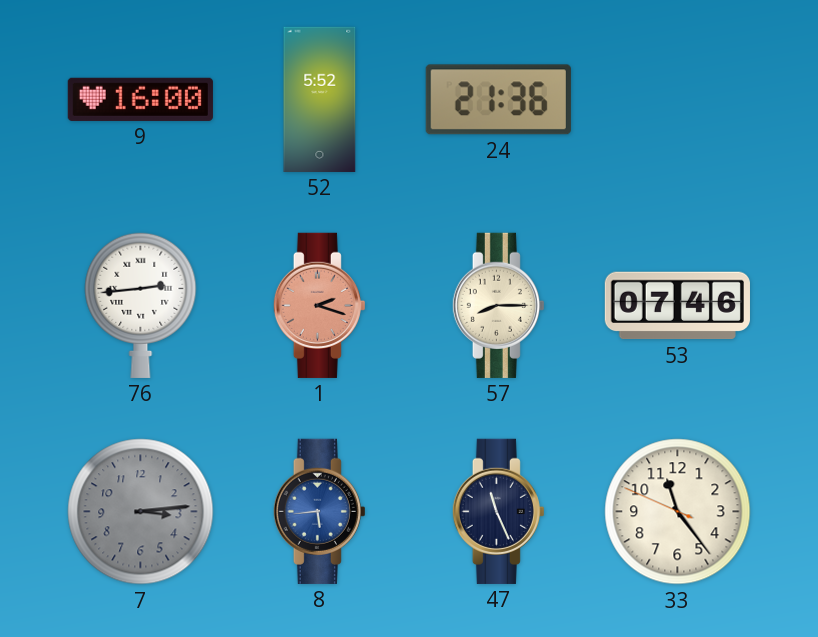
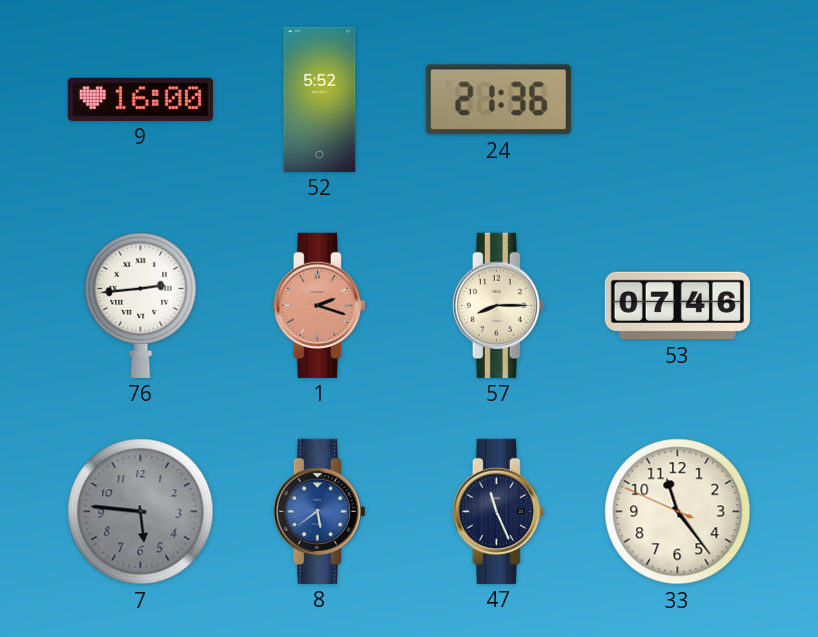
7: 3:14 -> 5:46
8: 5:44 -> 5:39
